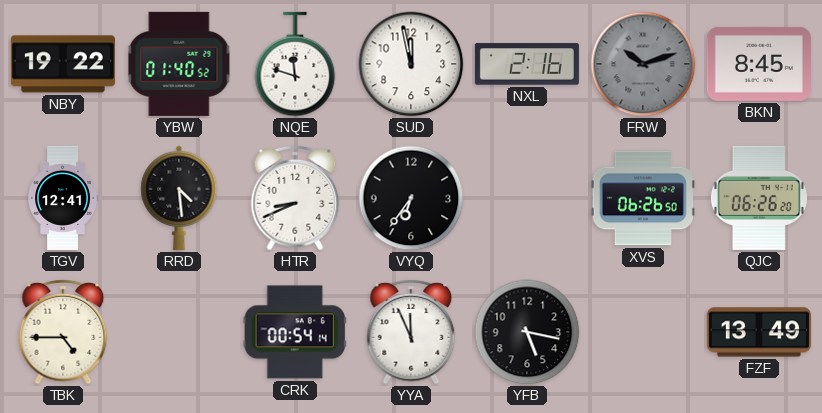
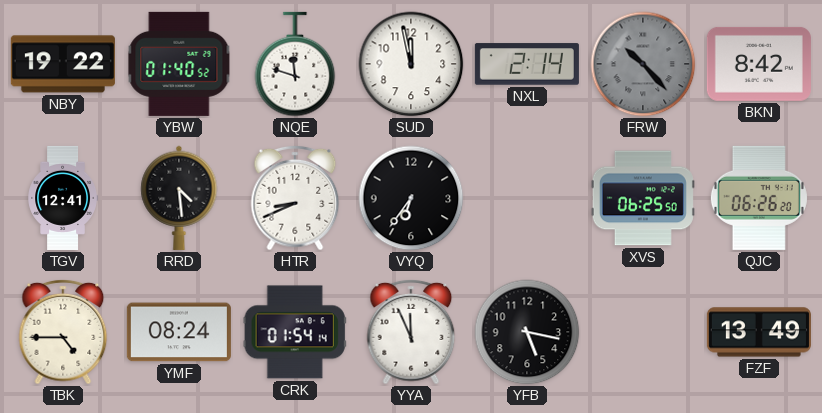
NXL: 2:16 -> 2:14
FRW: 10:12 -> 10:23
BKN: 8:45 -> 8:42
XVS: 06:26 -> 06:25
YMF: none -> 08:24
CRK: 00:54 -> 01:54
